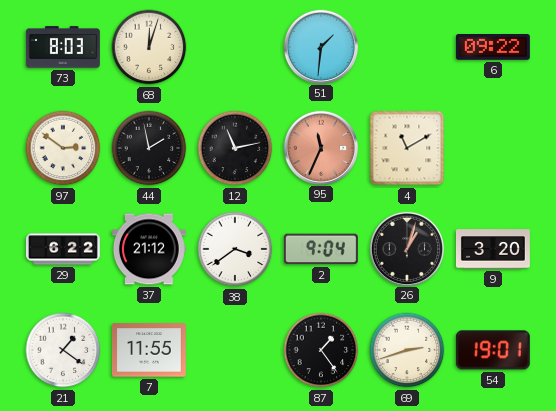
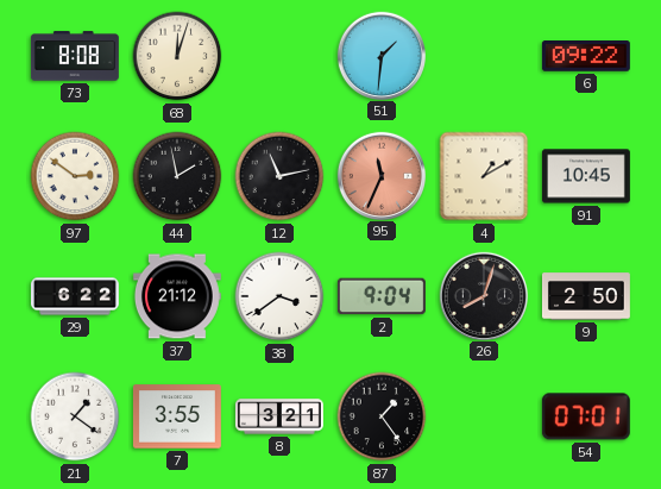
73: 8:03 -> 8:08
4: 11:10 -> 1:10
91: none -> 10:45
26: 1:03 -> 8:03
9: 3:20 -> 2:50
7: 11:55 -> 3:55
8: none -> 3:21
69: 2:42 -> none
54: 19:01 -> 07:01
